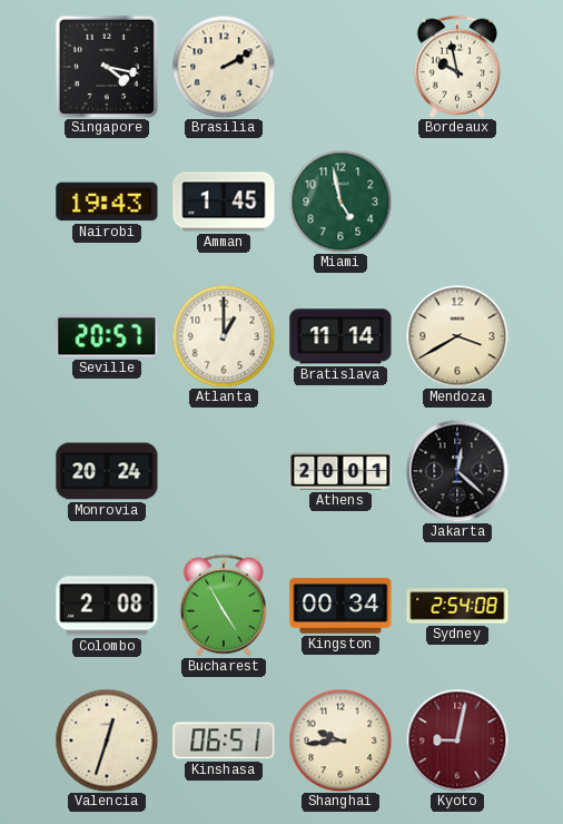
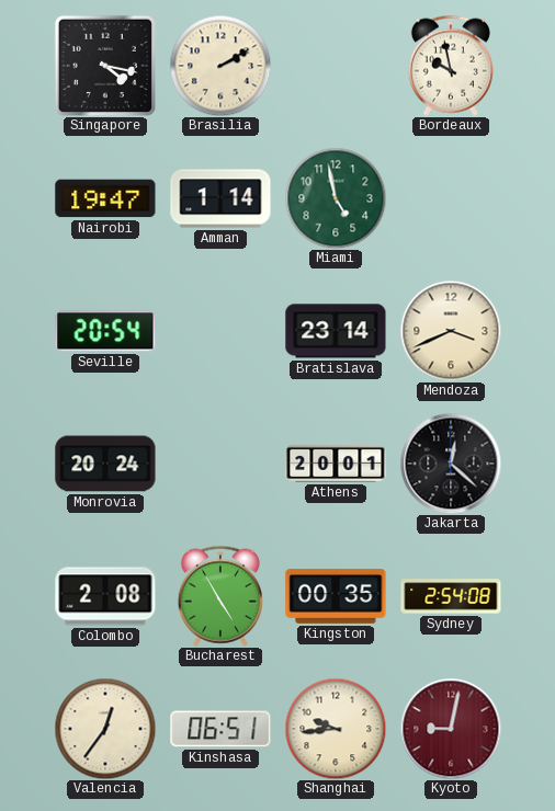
Nairobi: 19:43 -> 19:47
Amman: 1:45 -> 1:14
Seville: 20:57 -> 20:54
Atlanta: 1:00 -> none
Bratislava: 11:14 -> 23:14
Mendoza: 3:40 -> 3:41
Kingston: 00:34 -> 00:35
Valencia: 12:33 -> 12:36
